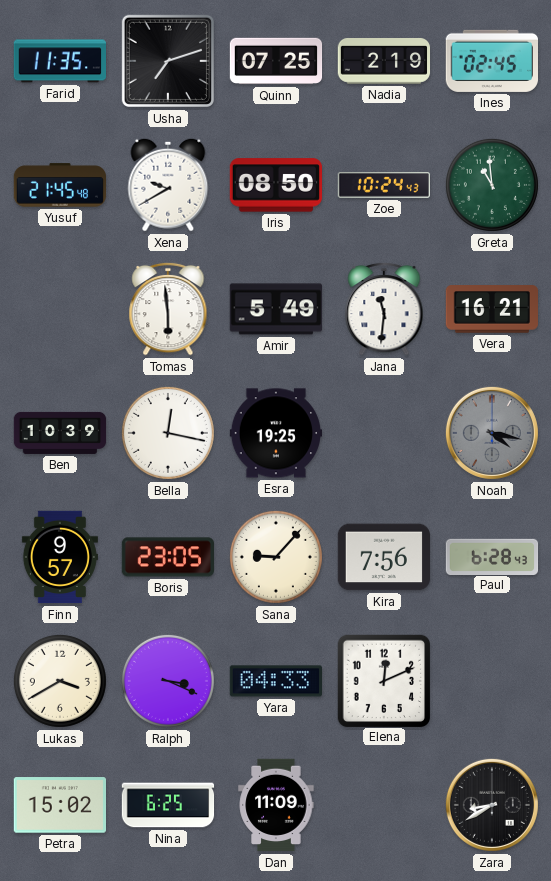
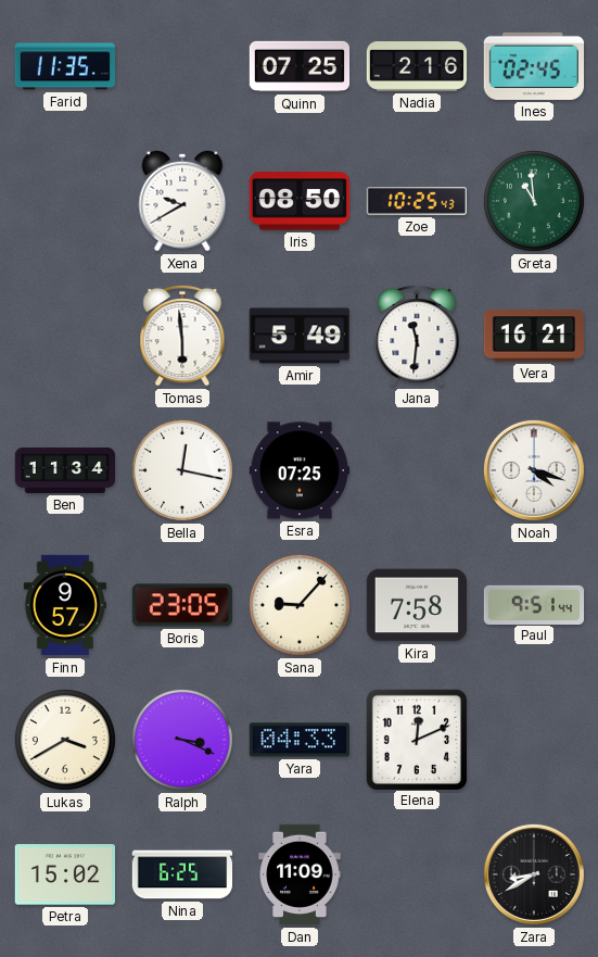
Usha: 7:12 -> none
Nadia: 2:19 -> 2:16
Yusuf: 21:45 -> none
Zoe: 10:24 -> 10:25
Ben: 10:39 -> 11:34
Esra: 19:25 -> 07:25
Noah: 4:17 -> 4:18
Noah dial: grey -> white
Kira: 7:56 -> 7:58
Paul: 6:28 -> 9:51
